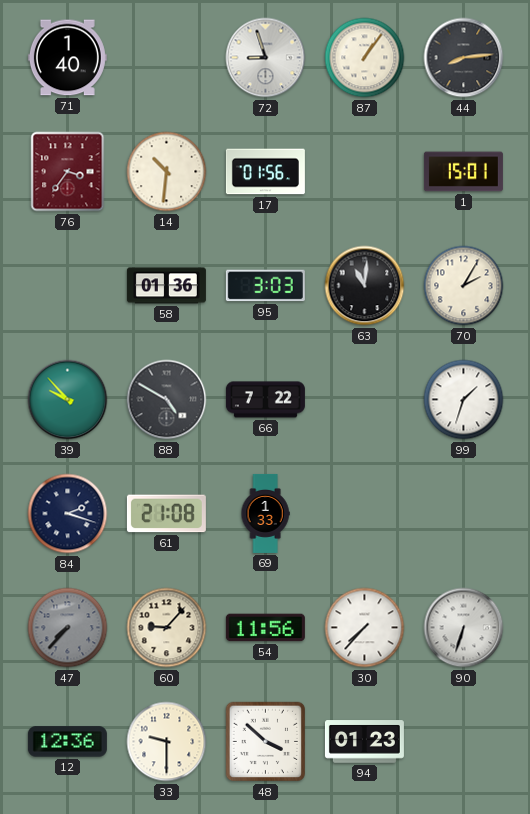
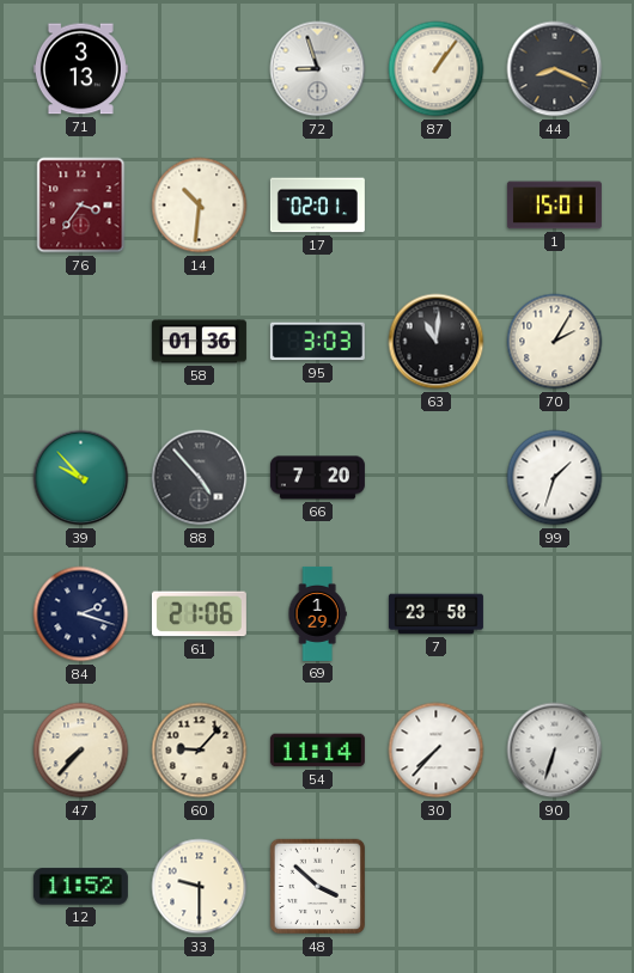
71: 1:40 -> 3:13
44: 8:14 -> 8:19
17: 01:56 -> 02:01
88: 4:50 -> 4:53
66: 7:22 -> 7:20
61: 21:08 -> 21:06
69: 1:33 -> 1:29
7: none -> 23:58
47 dial: grey -> cream
54: 11:56 -> 11:14
12: 12:36 -> 11:52
94: 01:23 -> none
